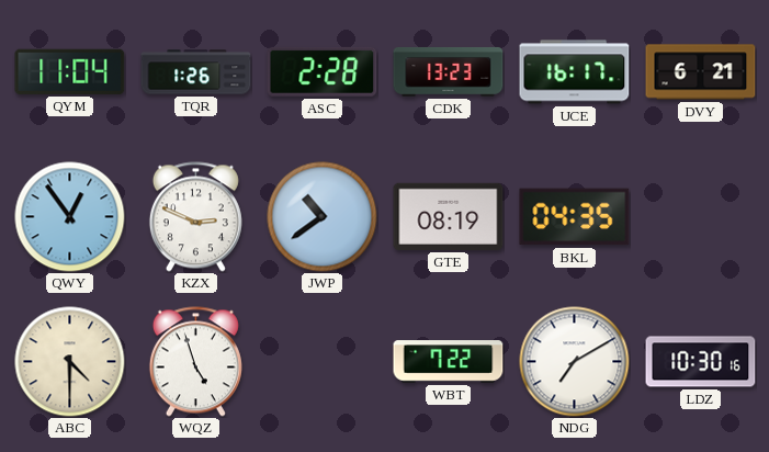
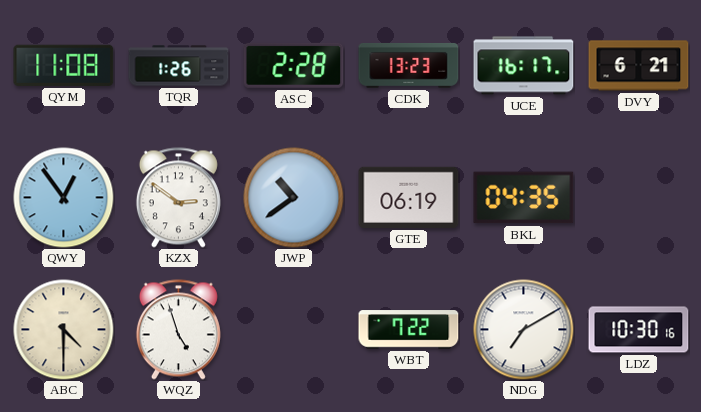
QYM: 11:04 -> 11:08
KZX: 2:49 -> 2:51
GTE: 08:19 -> 06:19
